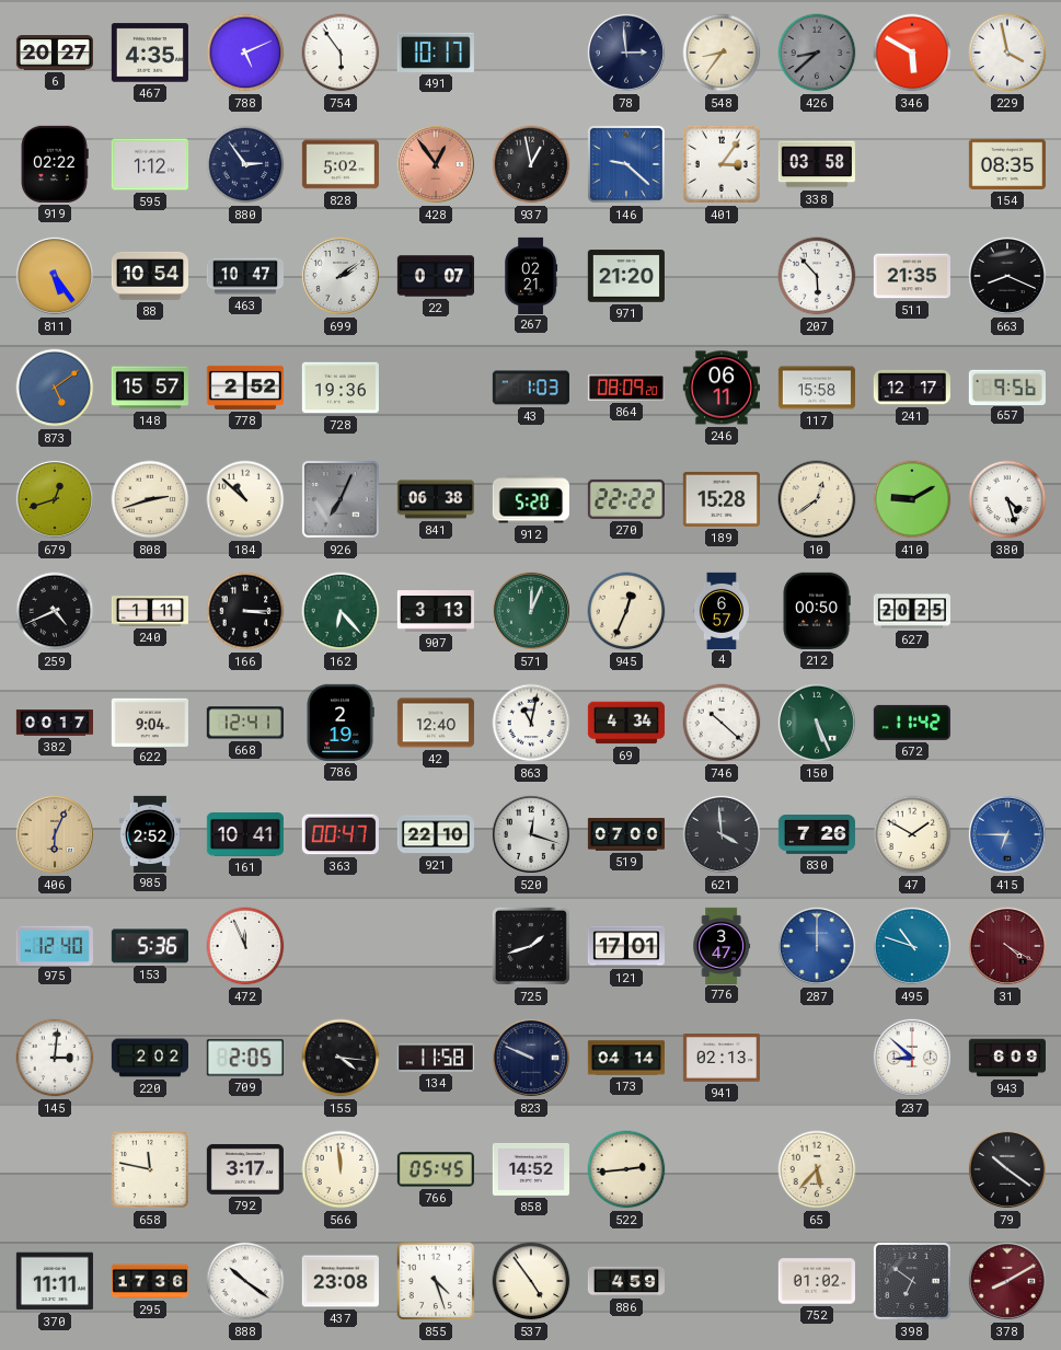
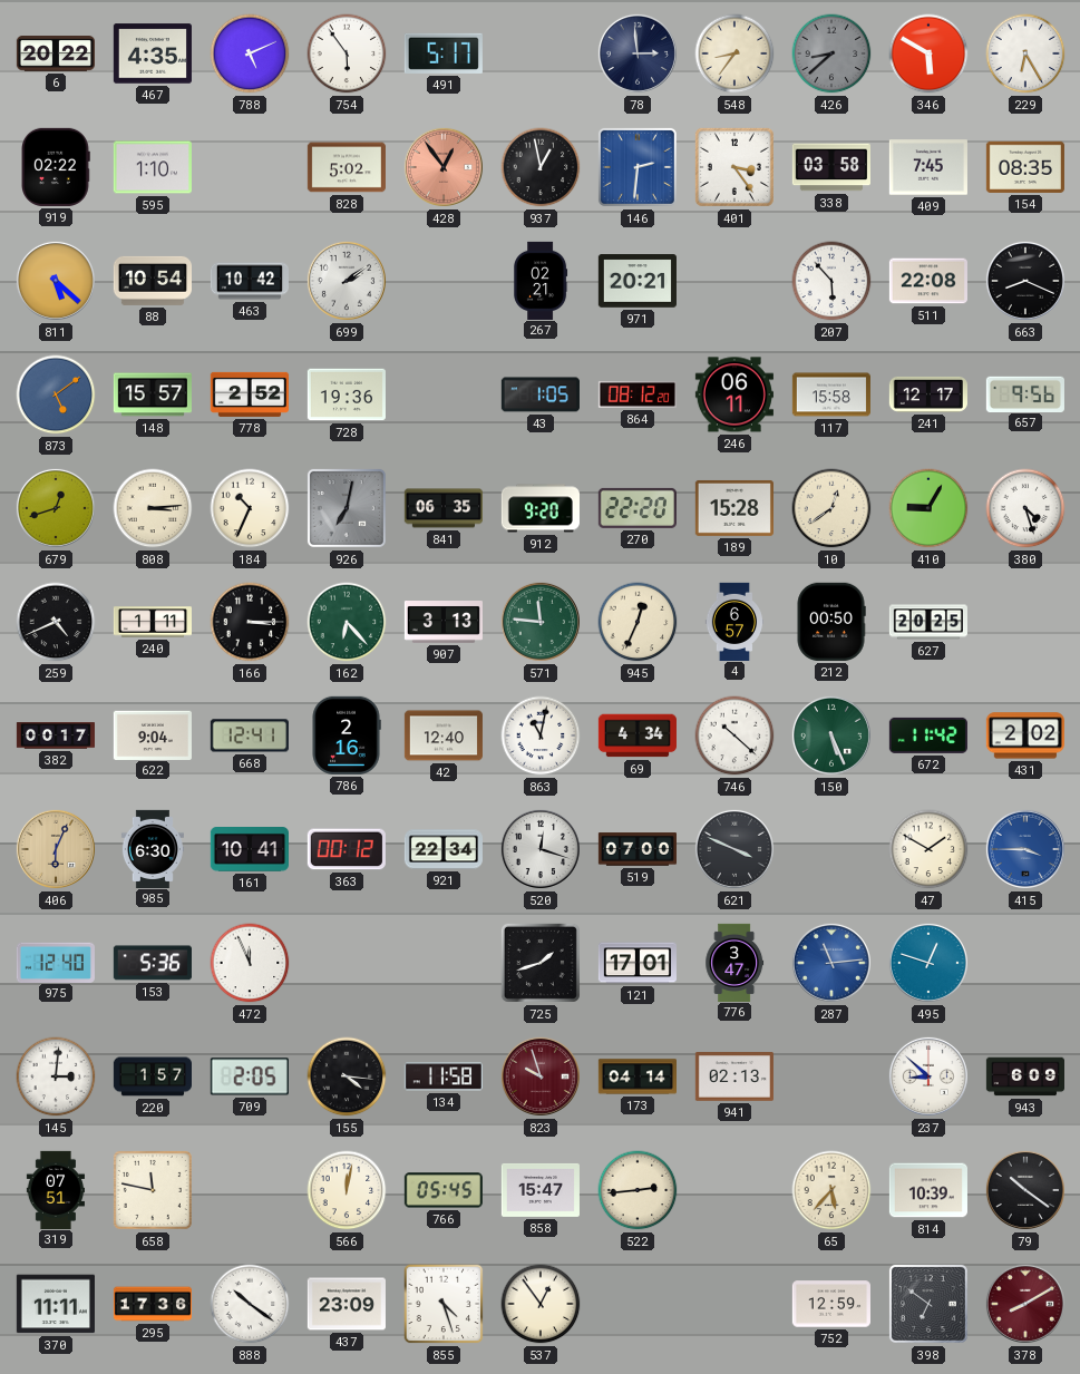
6: 20:27 -> 20:22
491: 10:17 -> 5:17
229: 3:58 -> 6:25
595: 1:12 -> 1:10
880: 2:54 -> none
146: 9:22 -> 2:31
401: 3:06 -> 3:24
409: none -> 7:45
811: 5:24 -> 5:22
463: 10:47 -> 10:42
22: 0:07 -> none
971: 21:20 -> 20:21
511: 21:35 -> 22:08
43: 1:03 -> 1:05
864: 08:09 -> 08:12
808: 2:42 -> 3:14
184: 10:52 -> 10:34
926: 7:04 -> 7:02
841: 06:38 -> 06:35
912: 5:20 -> 9:20
270: 22:22 -> 22:20
410: 9:10 -> 9:05
571: 12:04 -> 11:46
786: 2:19 -> 2:16
431: none -> 2:02
985: 2:52 -> 6:30
363: 00:47 -> 00:12
921: 22:10 -> 22:34
621: 3:59 -> 3:49
830: 7:26 -> none
415: 6:45 -> 3:45
287: 12:00 -> 11:14
495: 10:48 -> 12:48
31: 4:20 -> none
220: 2:02 -> 1:57
823: 9:49 -> 9:57
823 dial: navy -> burgundy
319: none -> 07:51
792: 3:17 -> none
566: 11:59 -> 12:02
858: 14:52 -> 15:47
814: none -> 10:39
437: 23:08 -> 23:09
537: 4:54 -> 12:54
886: 4:59 -> none
752: 01:02 -> 12:59
